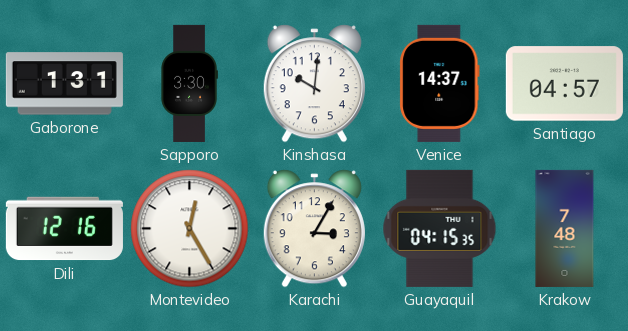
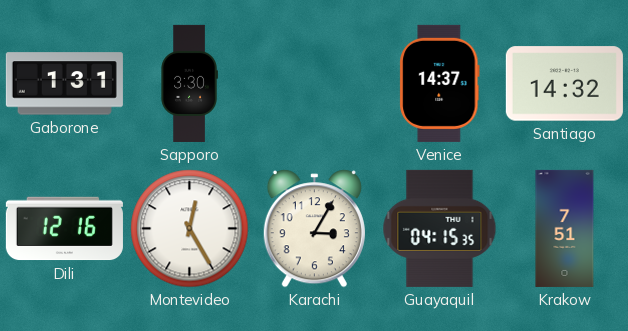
Kinshasa: 10:01 -> none
Santiago: 04:57 -> 14:32
Krakow: 7:48 -> 7:51
